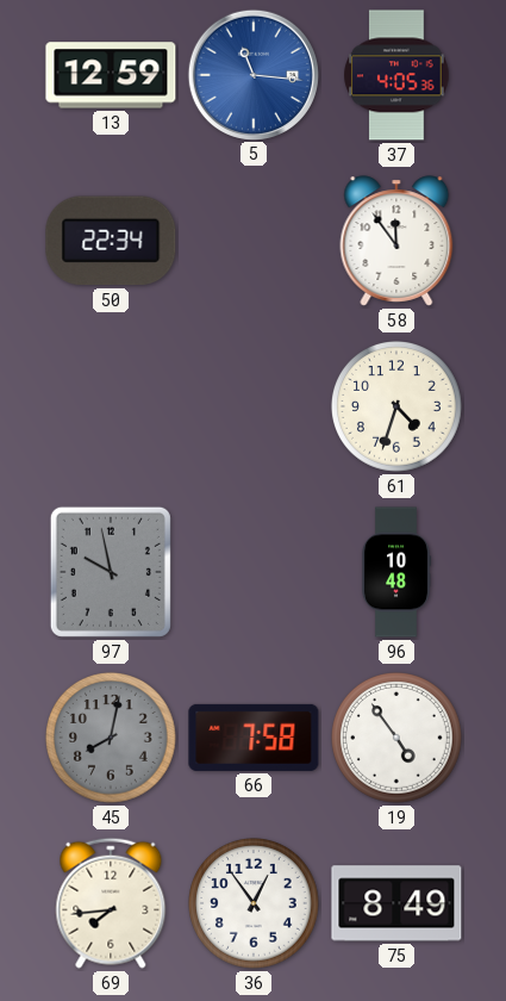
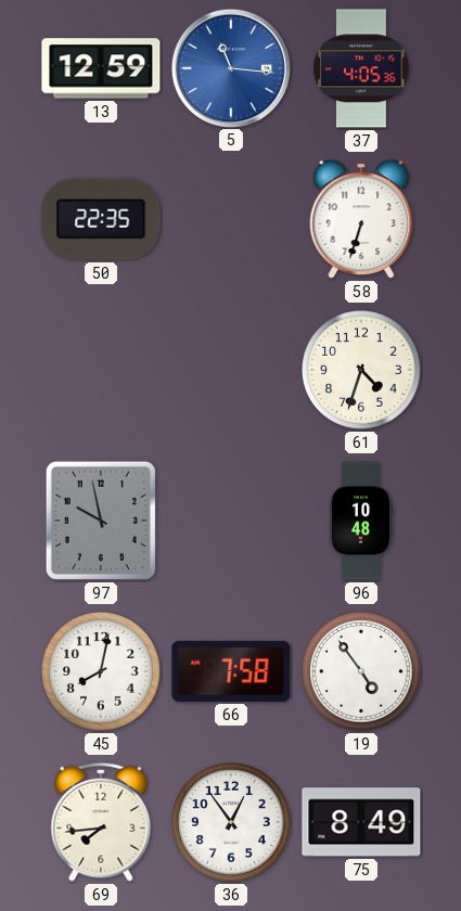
50: 22:34 -> 22:35
58: 11:54 -> 6:33
45 dial: grey -> white
